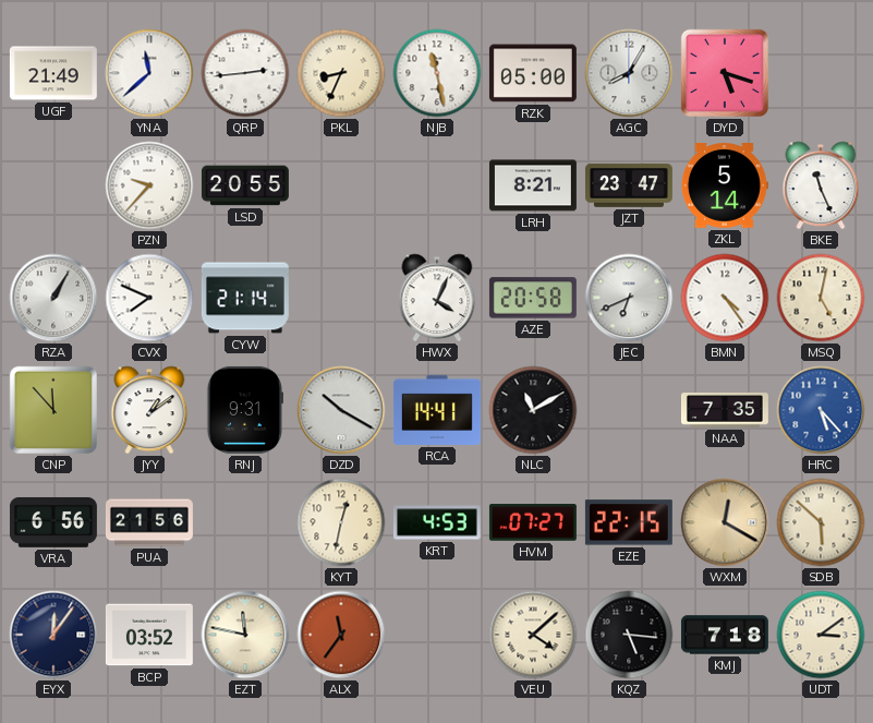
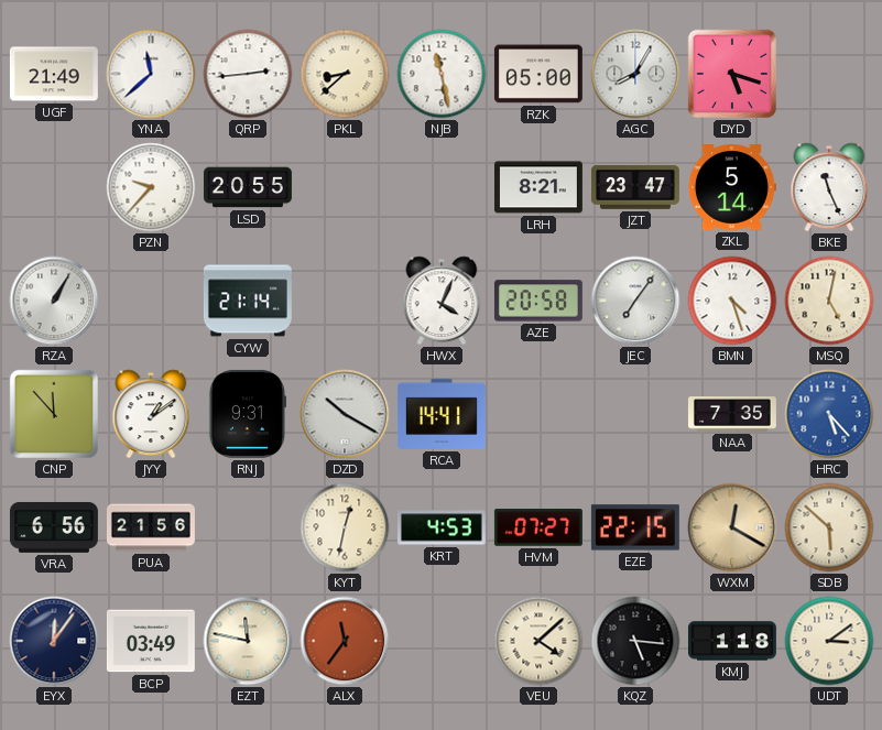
PKL: 8:34 -> 8:38
CVX: 7:49 -> none
JEC: 6:41 -> 7:06
BMN: 4:24 -> 4:27
NLC: 11:10 -> none
BCP: 03:52 -> 03:49
KMJ: 7:18 -> 1:18
